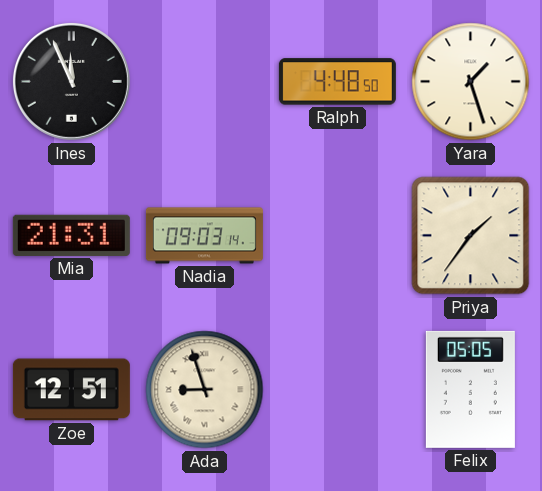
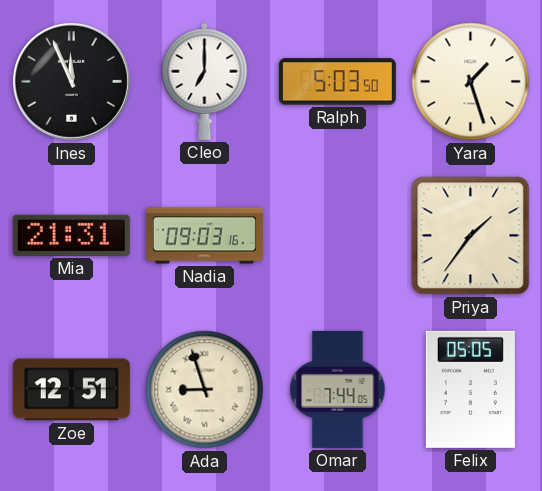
Cleo: none -> 7:00
Ralph: 4:48 -> 5:03
Nadia: 09:03:14 -> 09:03:16
Omar: none -> 7:44
